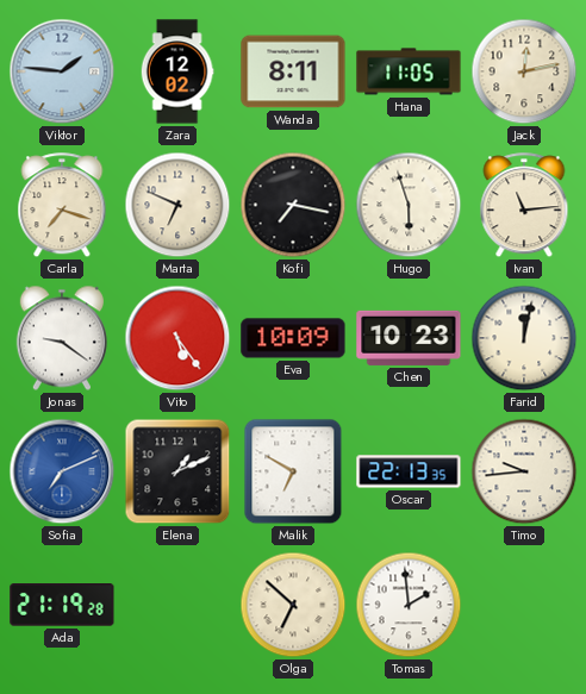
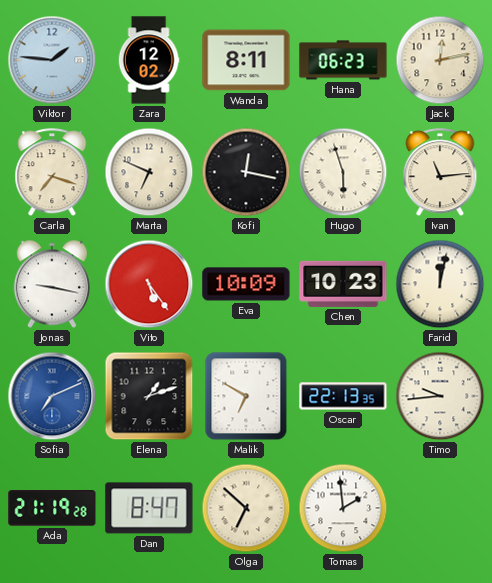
Hana: 11:05 -> 06:23
Kofi: 7:17 -> 12:17
Jonas: 9:21 -> 9:17
Elena: 1:11 -> 1:12
Dan: none -> 8:47
